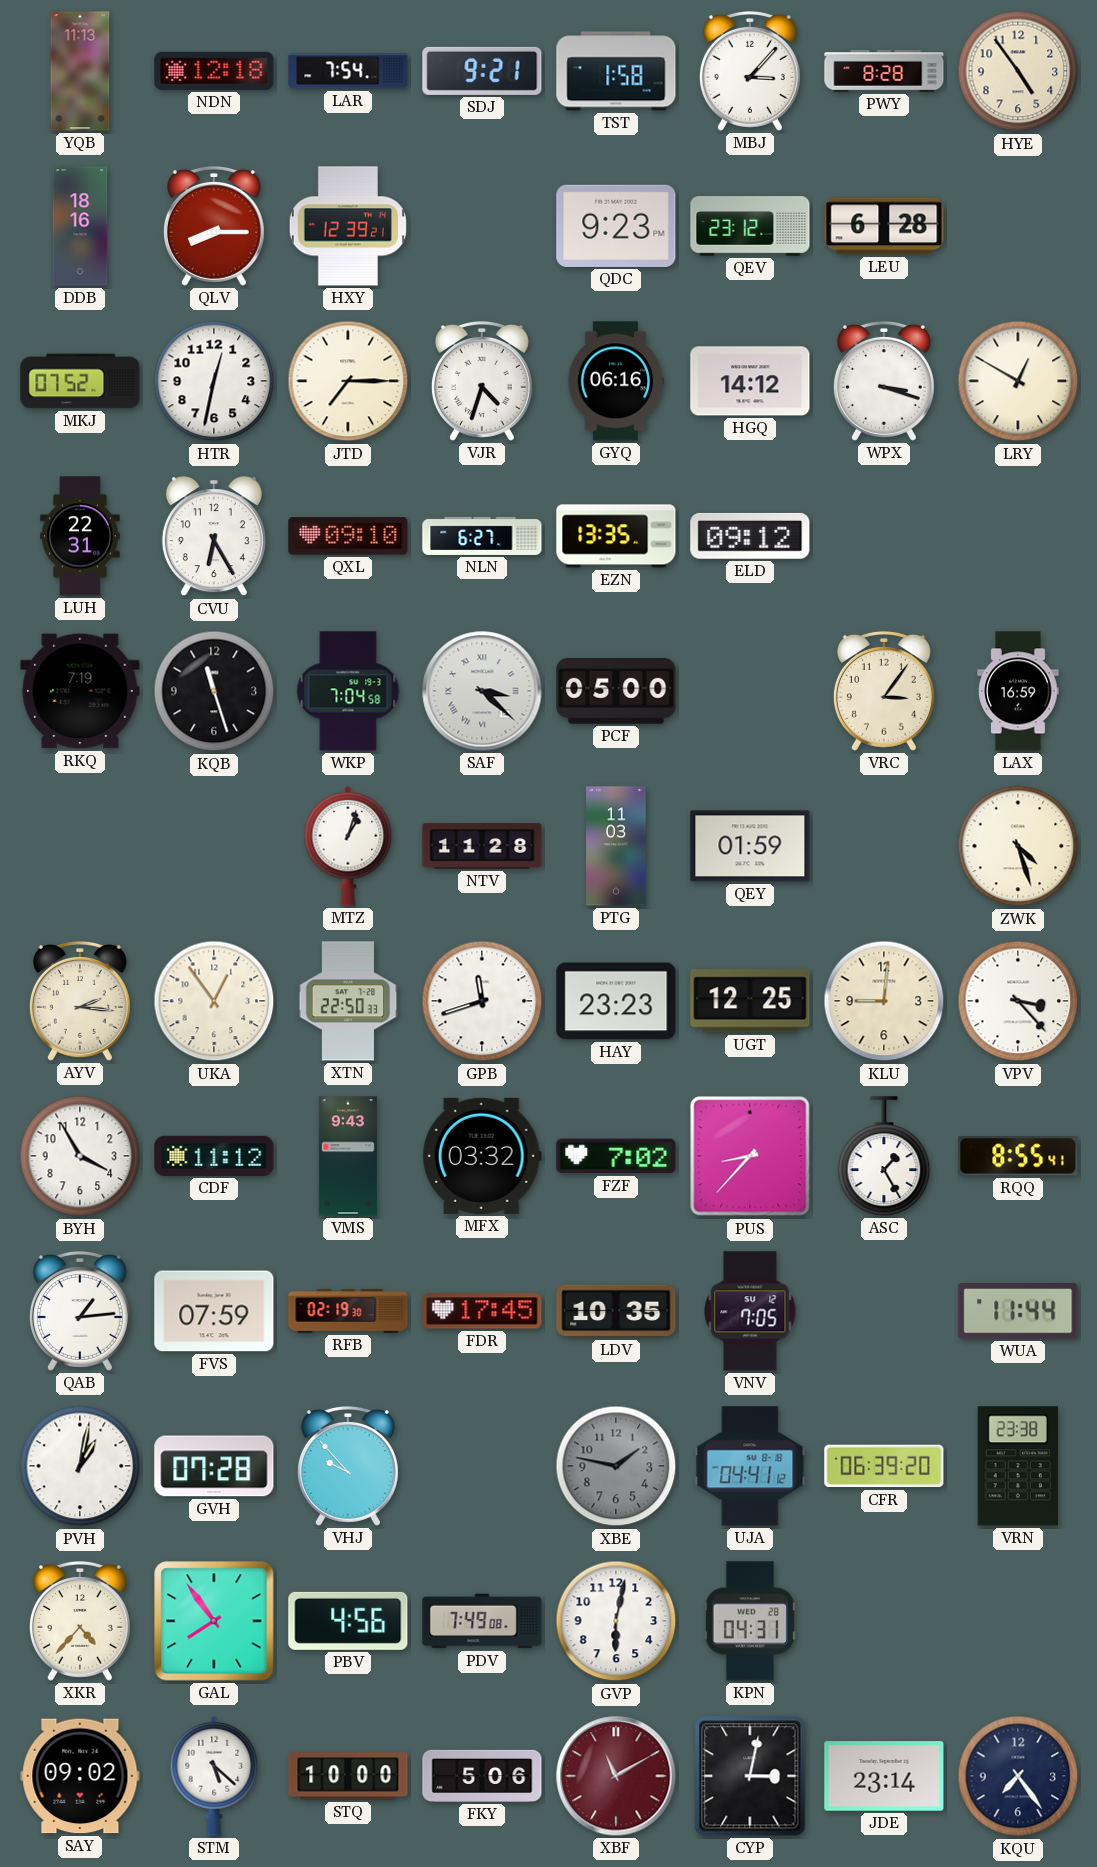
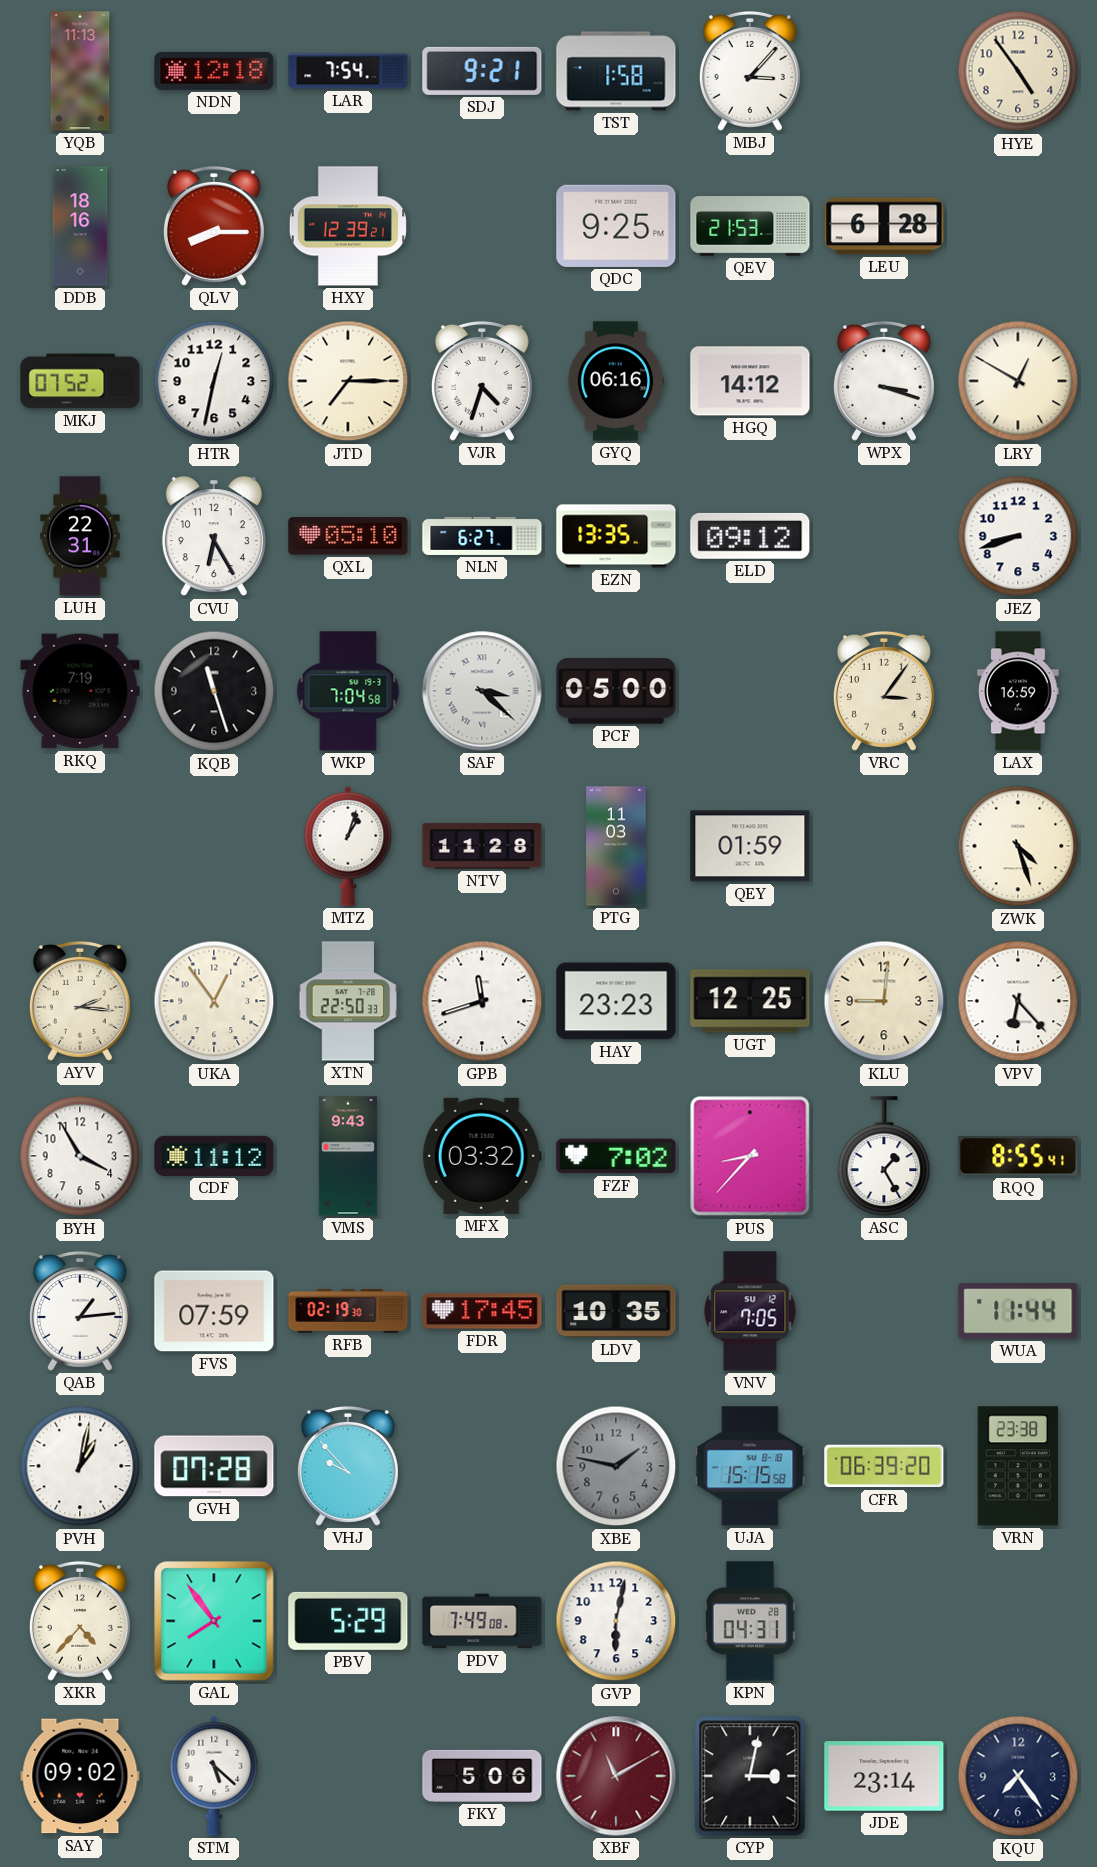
PWY: 8:28 -> none
QDC: 9:23 -> 9:25
QEV: 23:12 -> 21:53
QXL: 09:10 -> 05:10
JEZ: none -> 8:42
VPV: 3:23 -> 6:23
UJA: 04:41 -> 15:15
PBV: 4:56 -> 5:29
STQ: 10:00 -> none
